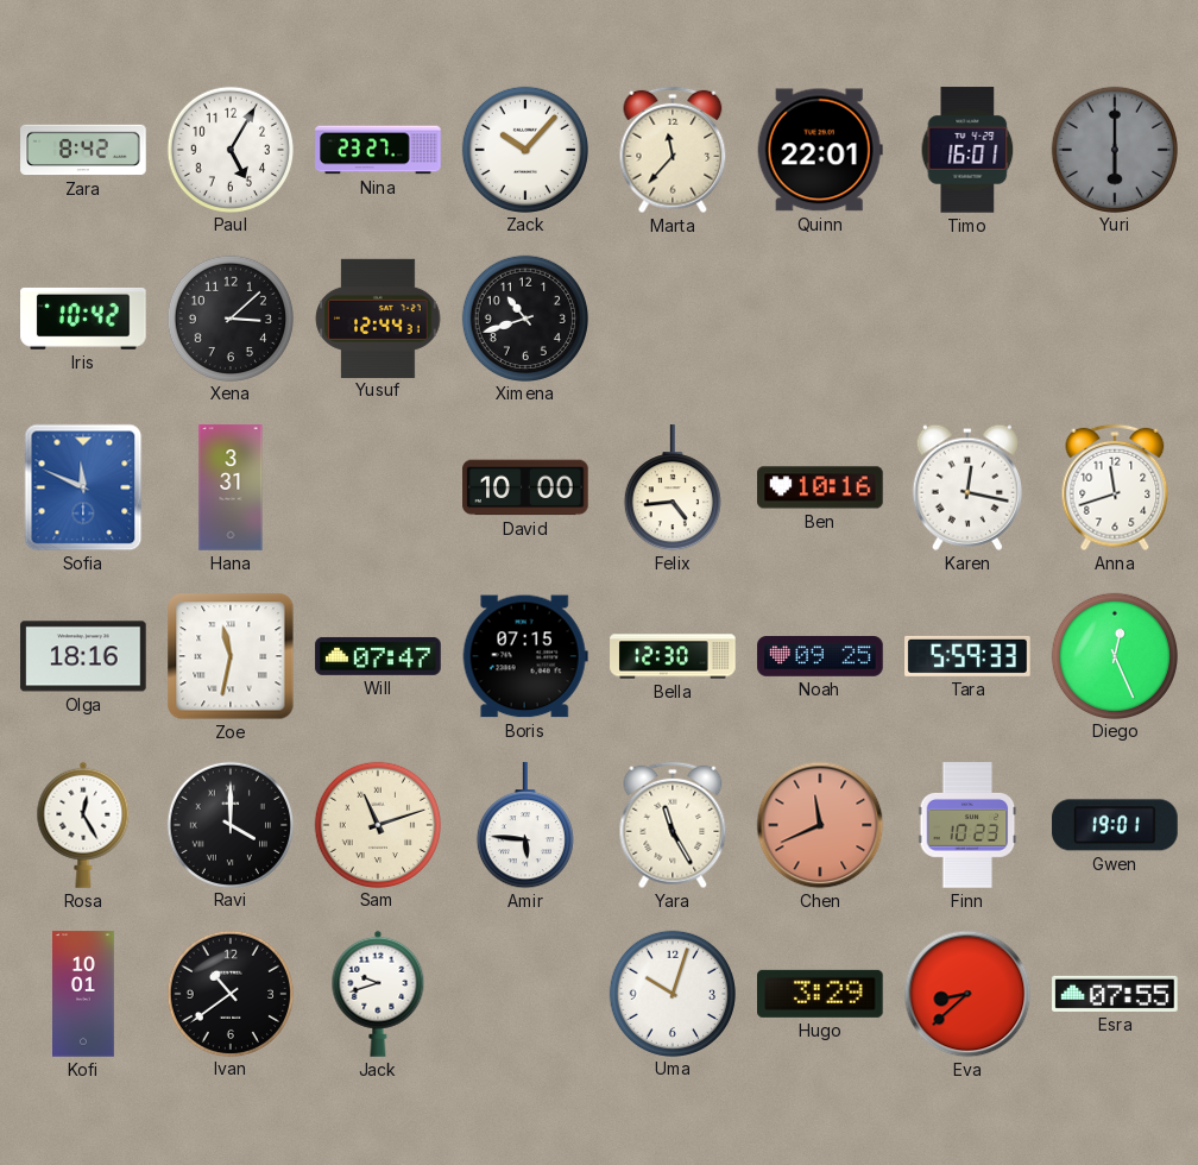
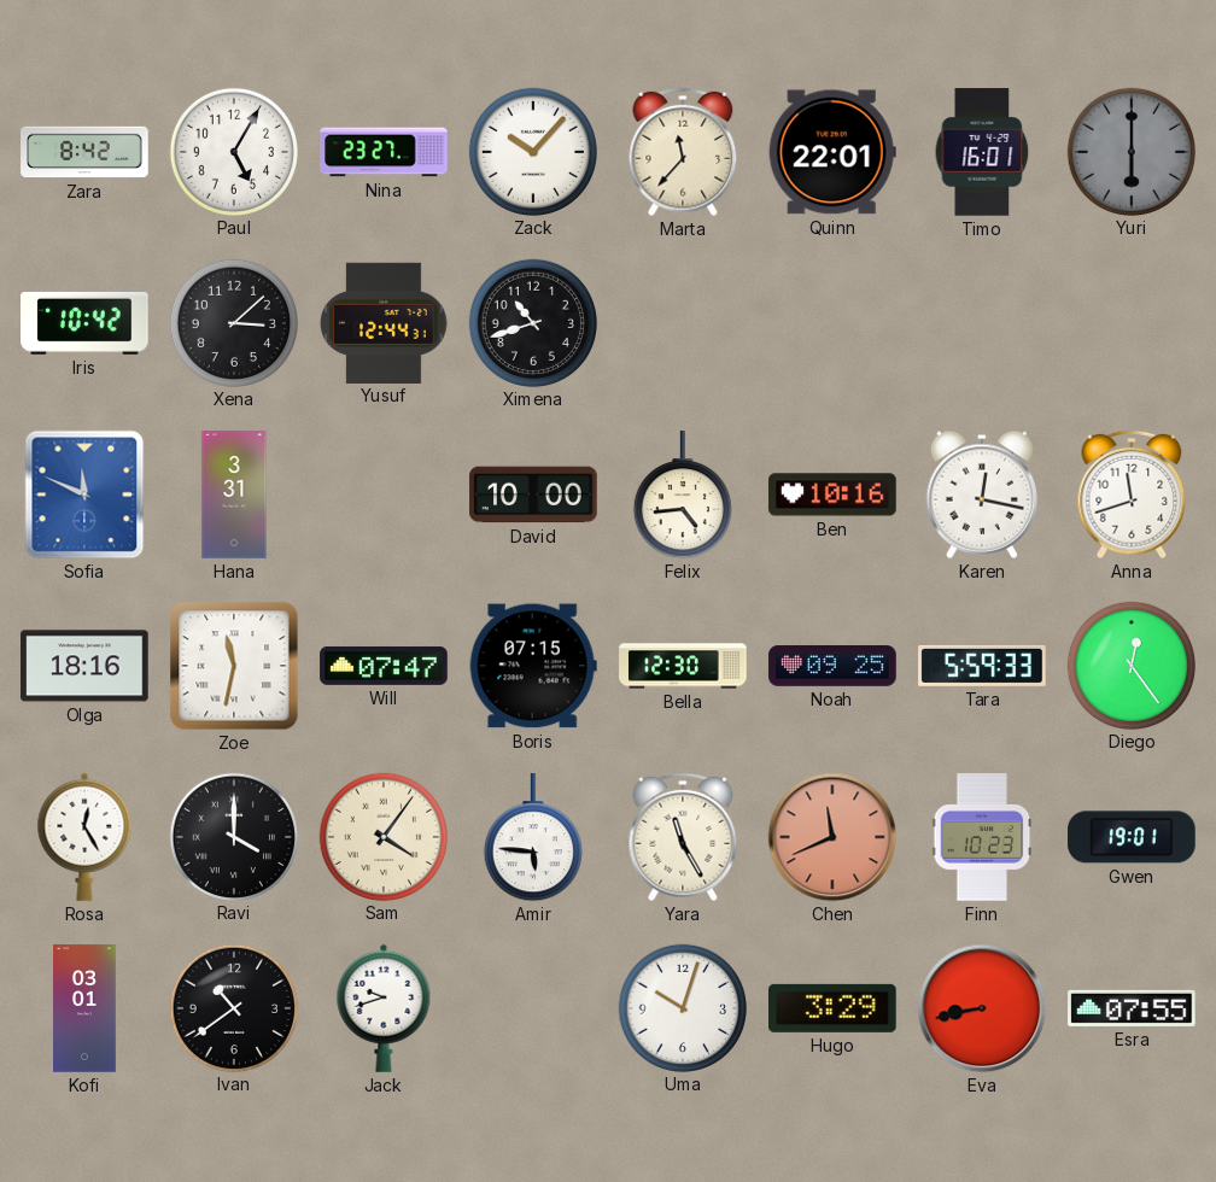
Diego: 12:26 -> 12:24
Sam: 11:12 -> 4:06
Kofi: 10:01 -> 03:01
Eva: 8:38 -> 8:43
